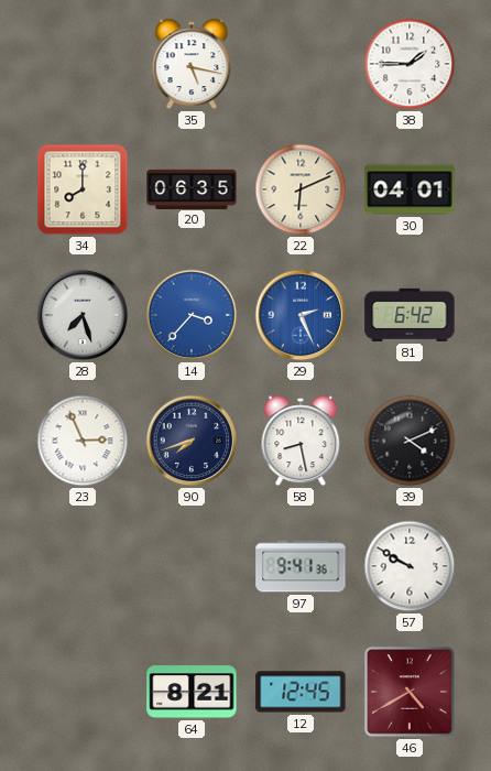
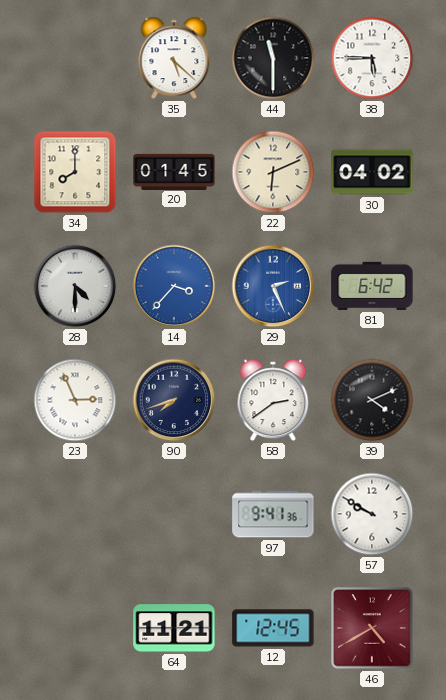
35: 5:17 -> 5:22
44: none -> 11:30
38: 1:45 -> 5:45
20: 06:35 -> 01:45
30: 04:01 -> 04:02
28: 7:27 -> 4:30
58: 8:28 -> 2:39
64: 8:21 -> 11:21
